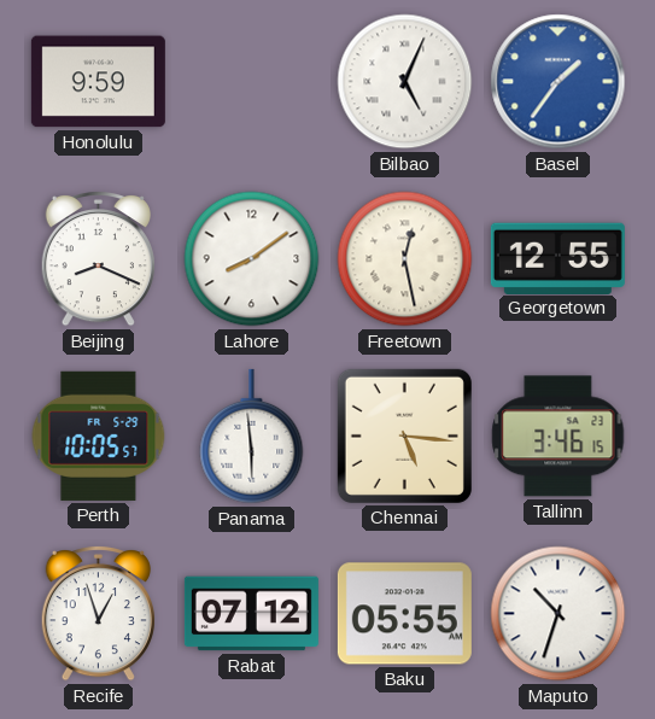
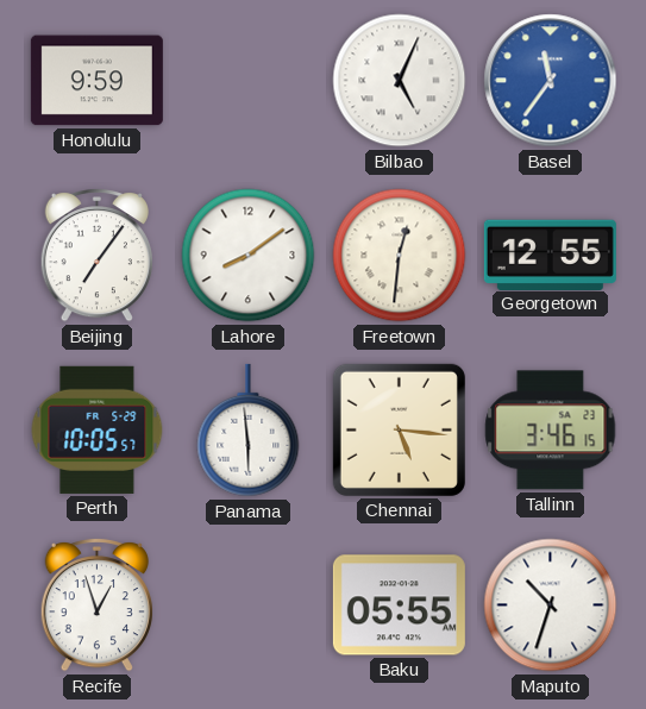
Basel: 1:36 -> 11:36
Beijing: 8:19 -> 7:06
Freetown: 12:28 -> 12:31
Rabat: 07:12 -> none
